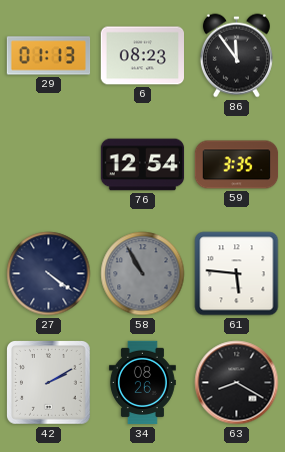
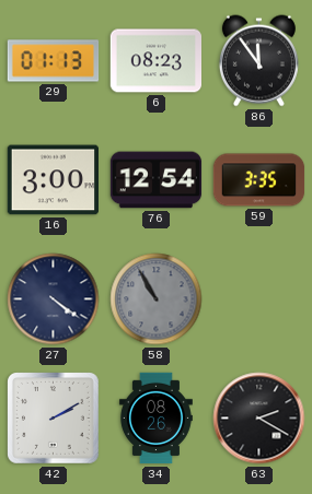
16: none -> 3:00
61: 5:46 -> none
63: 8:20 -> 2:20
